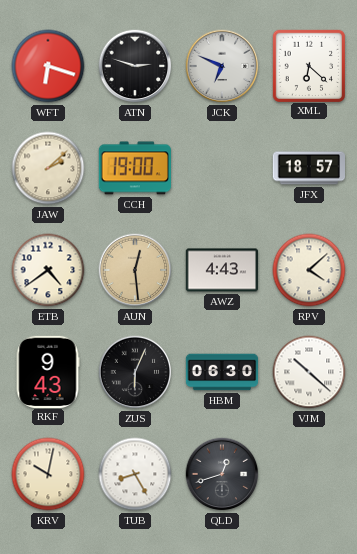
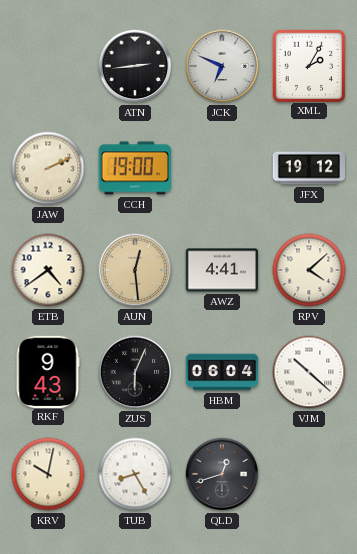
WFT: 6:18 -> none
ATN: 2:48 -> 2:44
XML: 6:22 -> 2:05
JAW: 2:08 -> 2:11
JFX: 18:57 -> 19:12
AWZ: 4:43 -> 4:41
HBM: 06:30 -> 06:04
